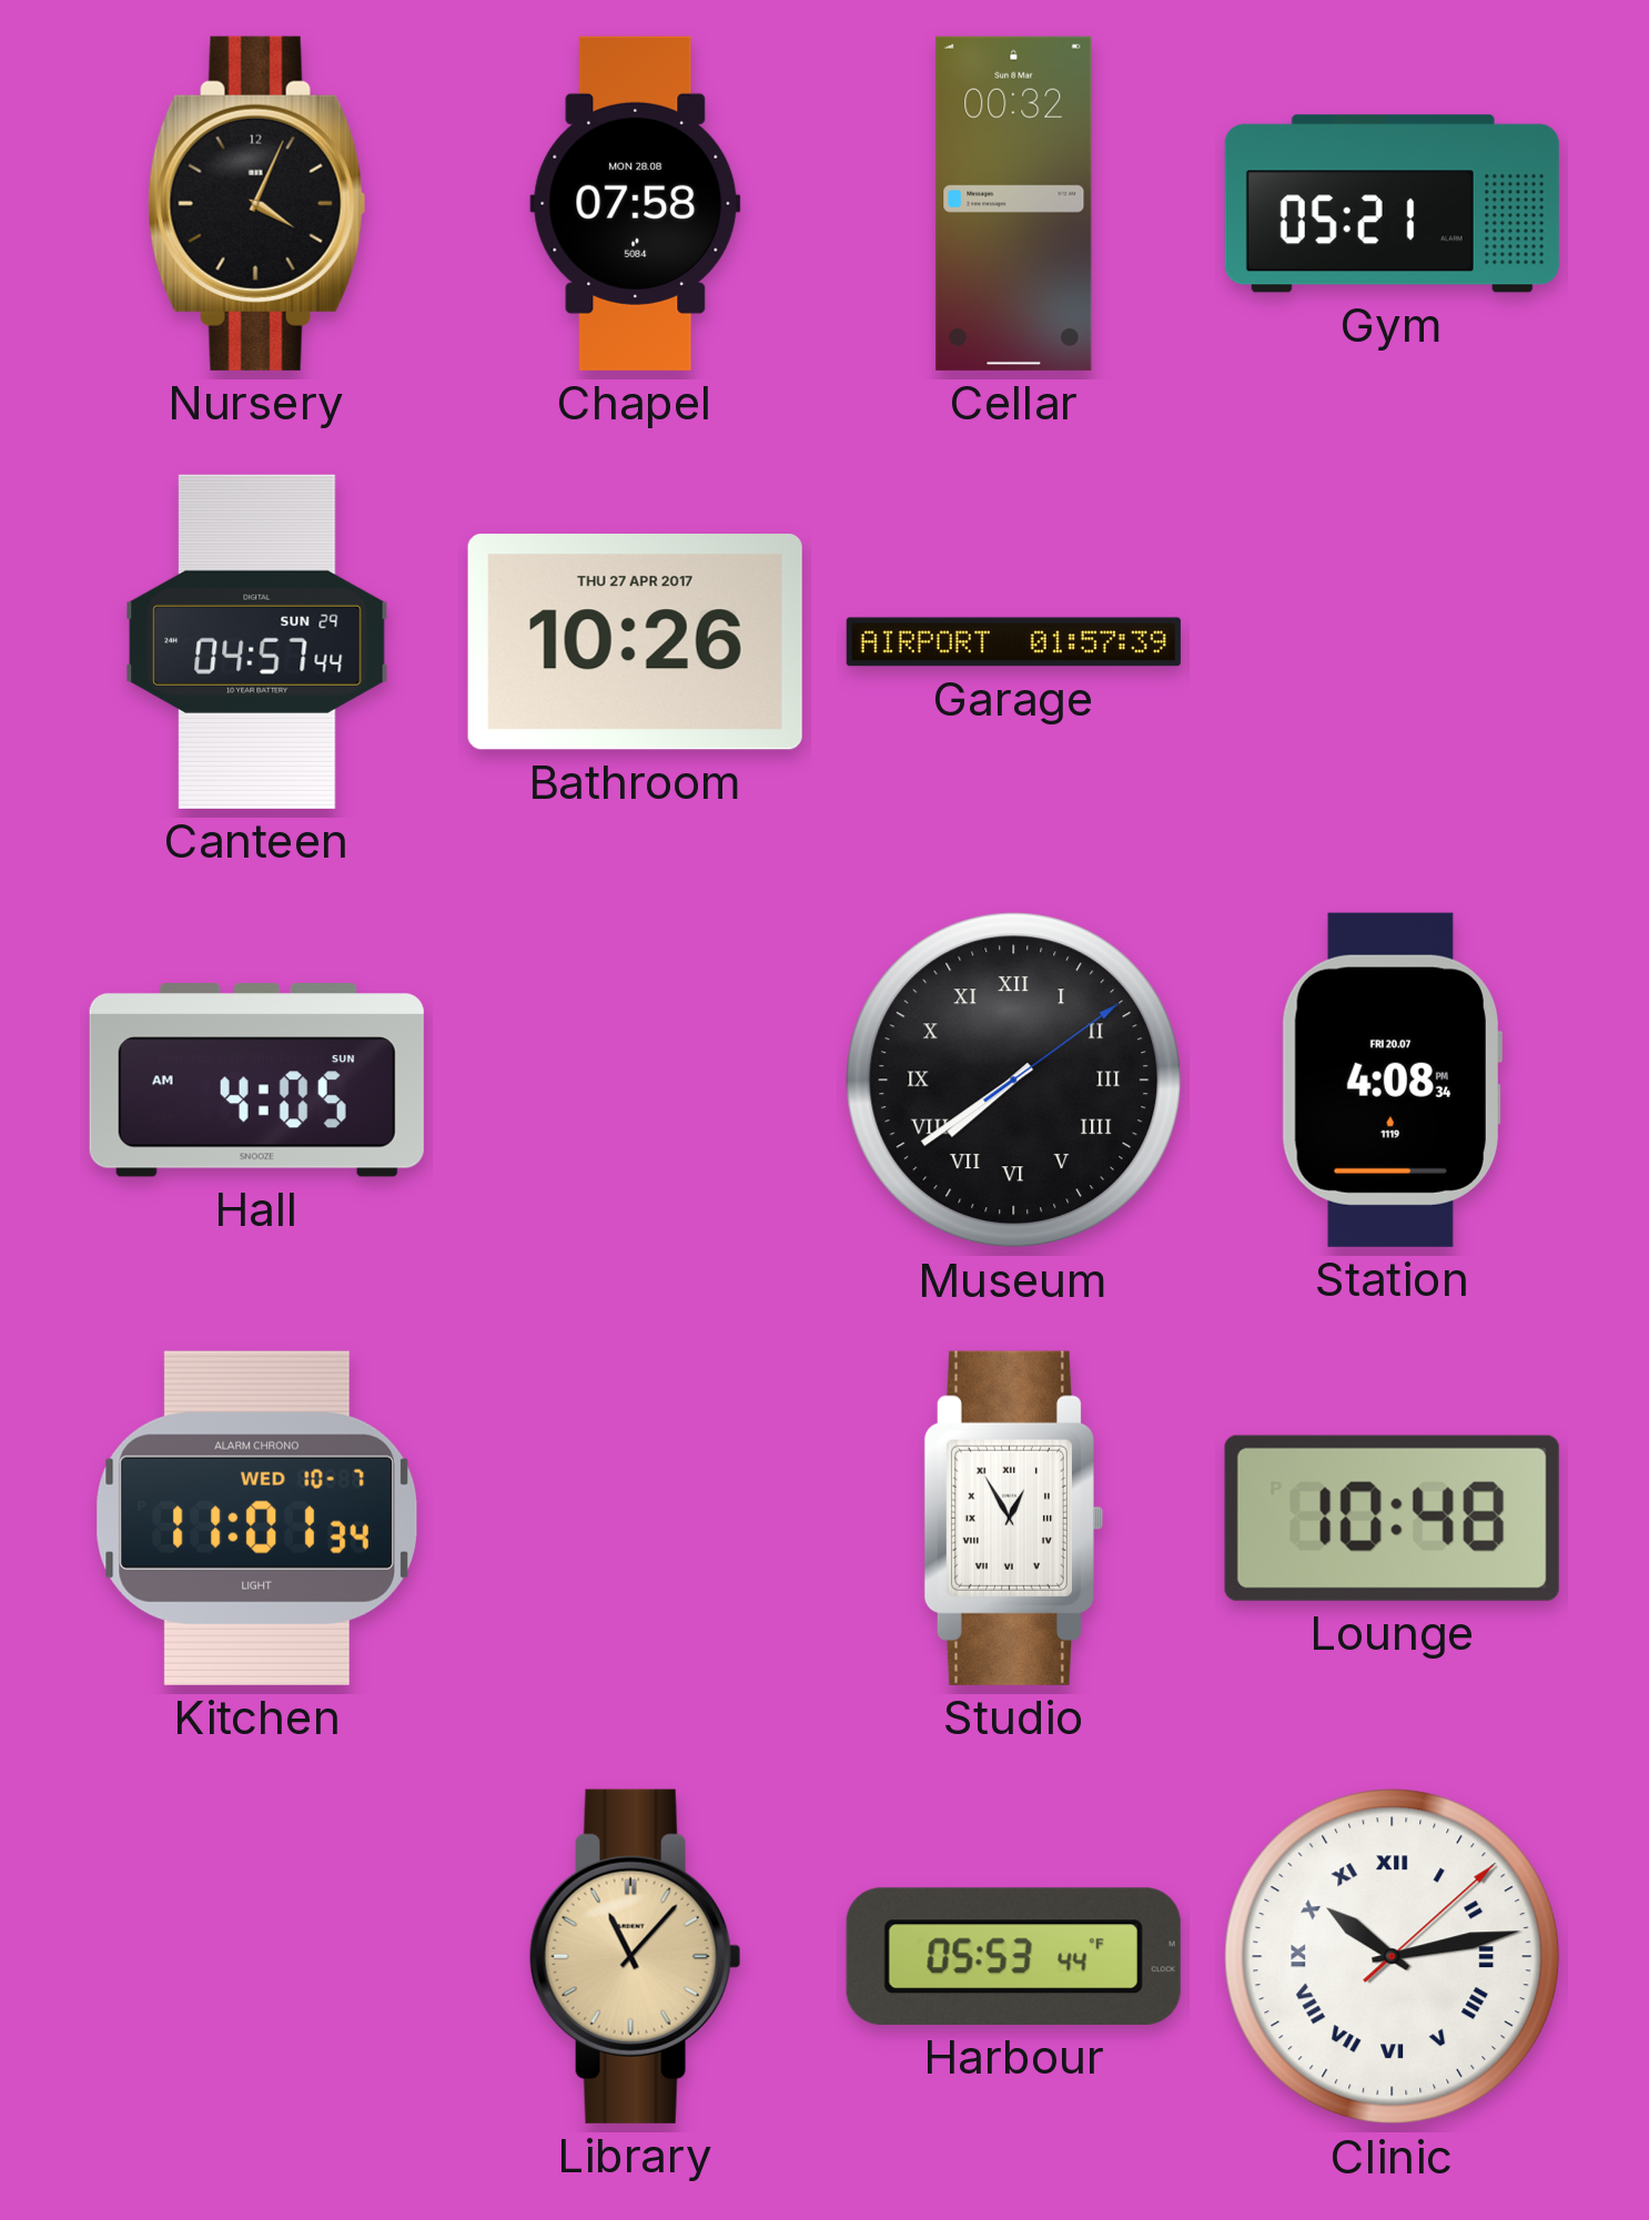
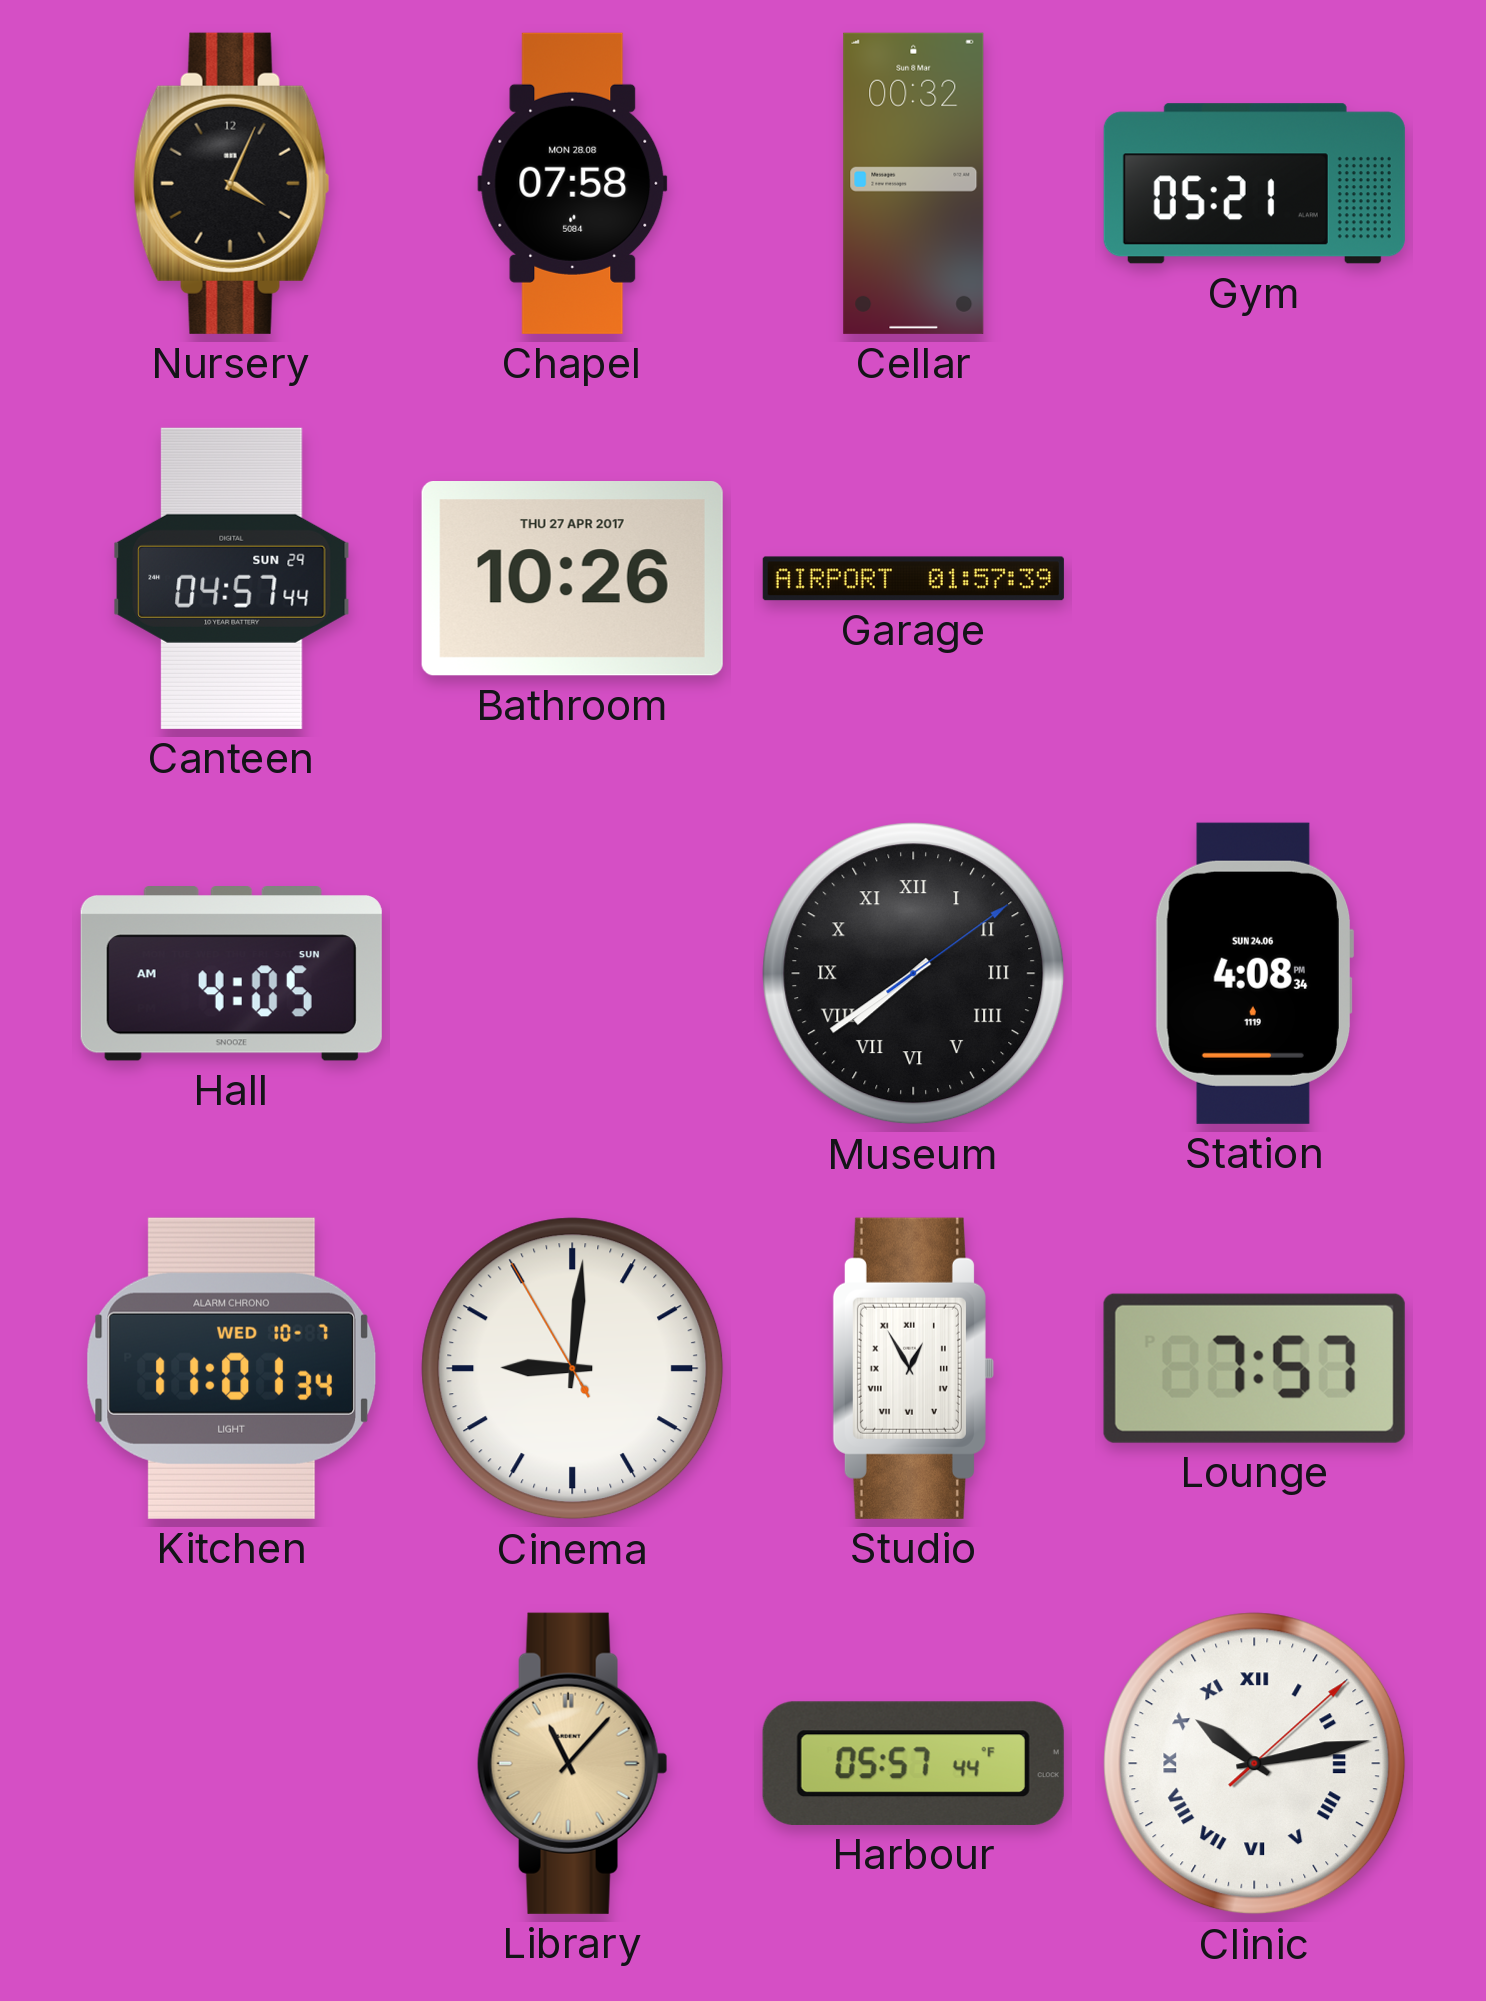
Station date: FRI 20.07 -> SUN 24.06
Cinema: none -> 9:00
Lounge: 10:48 -> 7:57
Harbour: 05:53 -> 05:57
